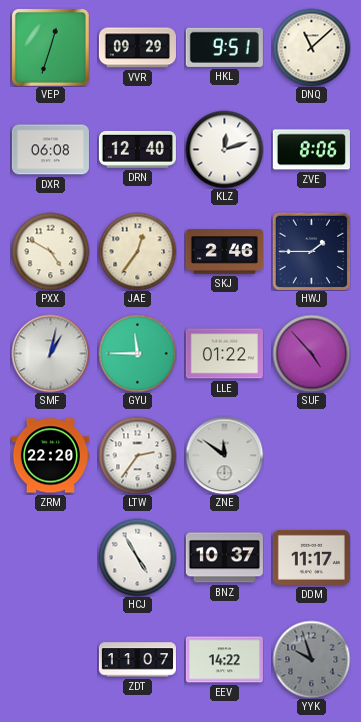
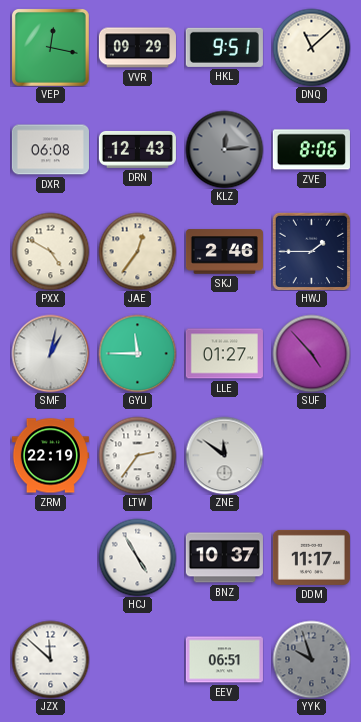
VEP: 12:33 -> 12:17
DRN: 12:40 -> 12:43
KLZ: 12:12 -> 12:14
KLZ dial: white -> grey
LLE: 01:22 -> 01:27
ZRM: 22:20 -> 22:19
JZX: none -> 11:52
ZDT: 11:07 -> none
EEV: 14:22 -> 06:51
